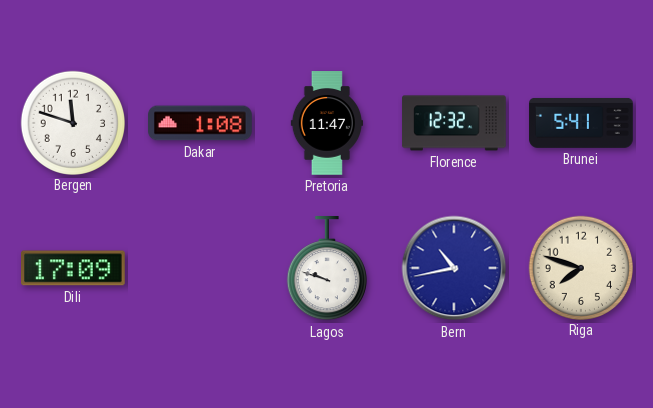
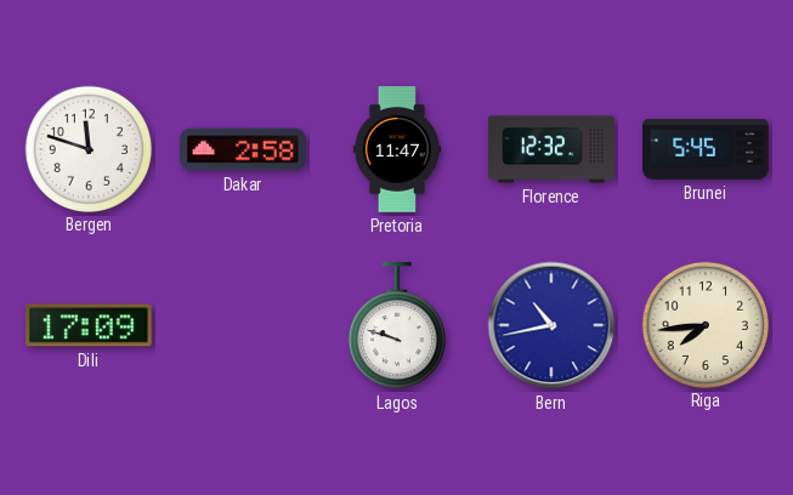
Dakar: 1:08 -> 2:58
Brunei: 5:41 -> 5:45
Riga: 7:48 -> 7:44
